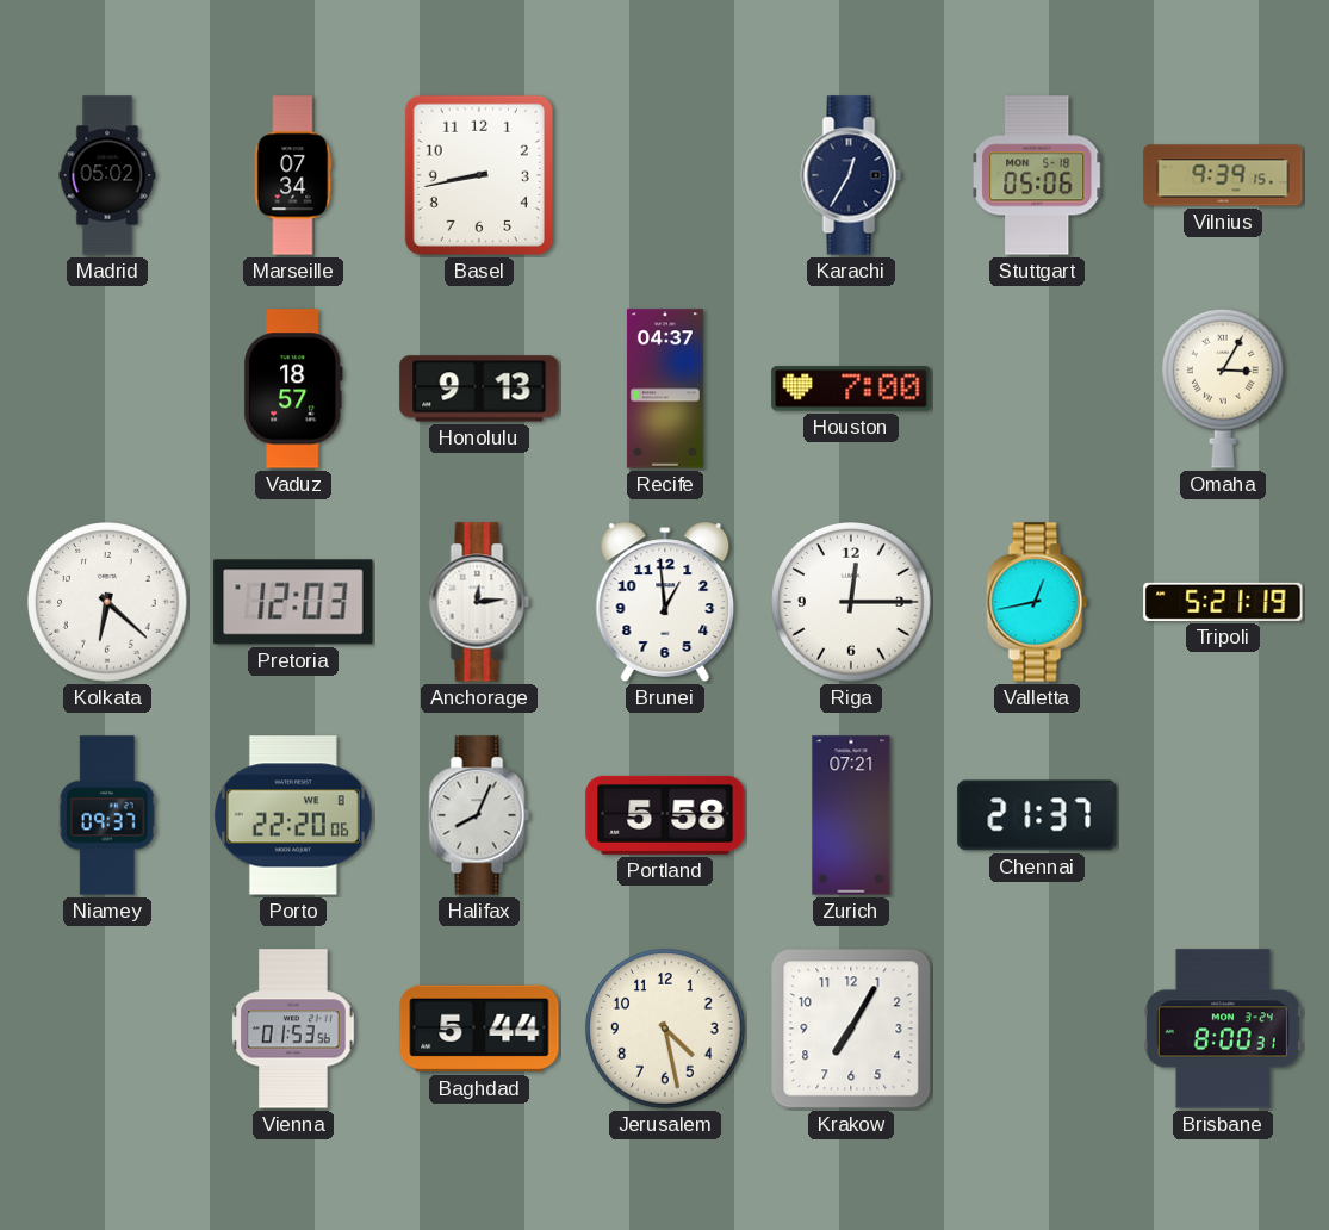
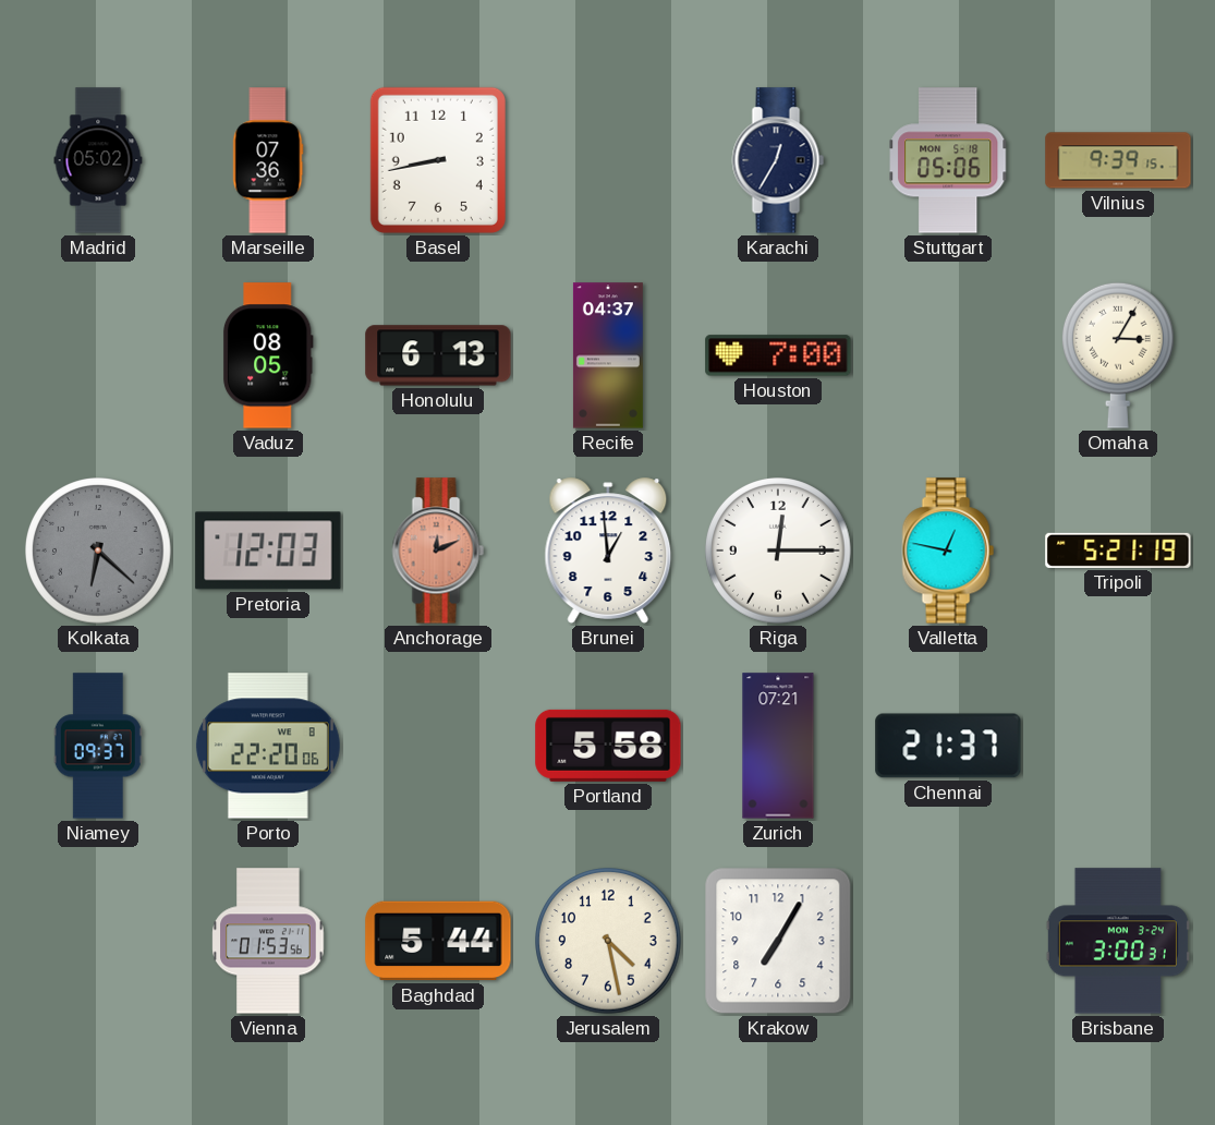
Marseille: 07:34 -> 07:36
Vaduz: 18:57 -> 08:05
Honolulu: 9:13 -> 6:13
Kolkata dial: white -> grey
Anchorage: 12:14 -> 12:11
Anchorage dial: white -> salmon
Valletta: 12:43 -> 12:47
Halifax: 8:04 -> none
Brisbane: 8:00 -> 3:00
